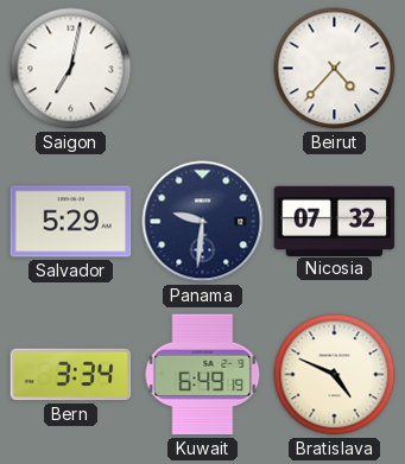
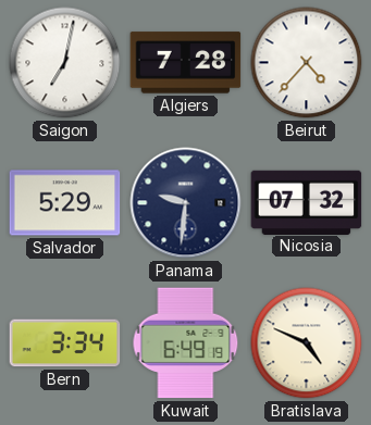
Algiers: none -> 7:28
